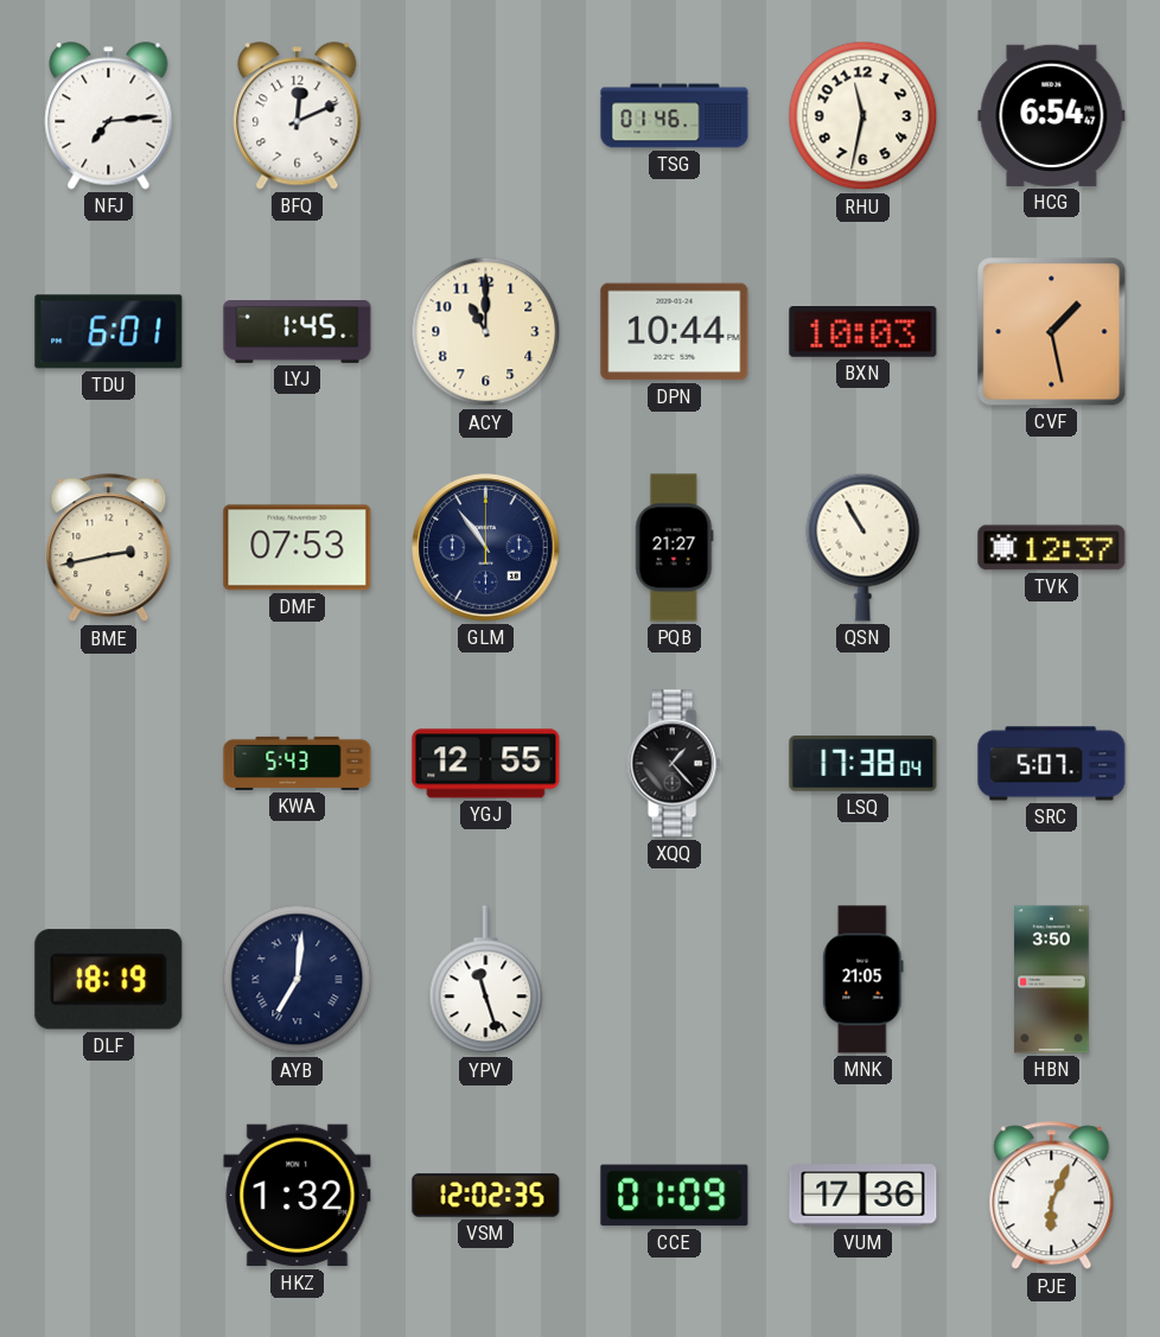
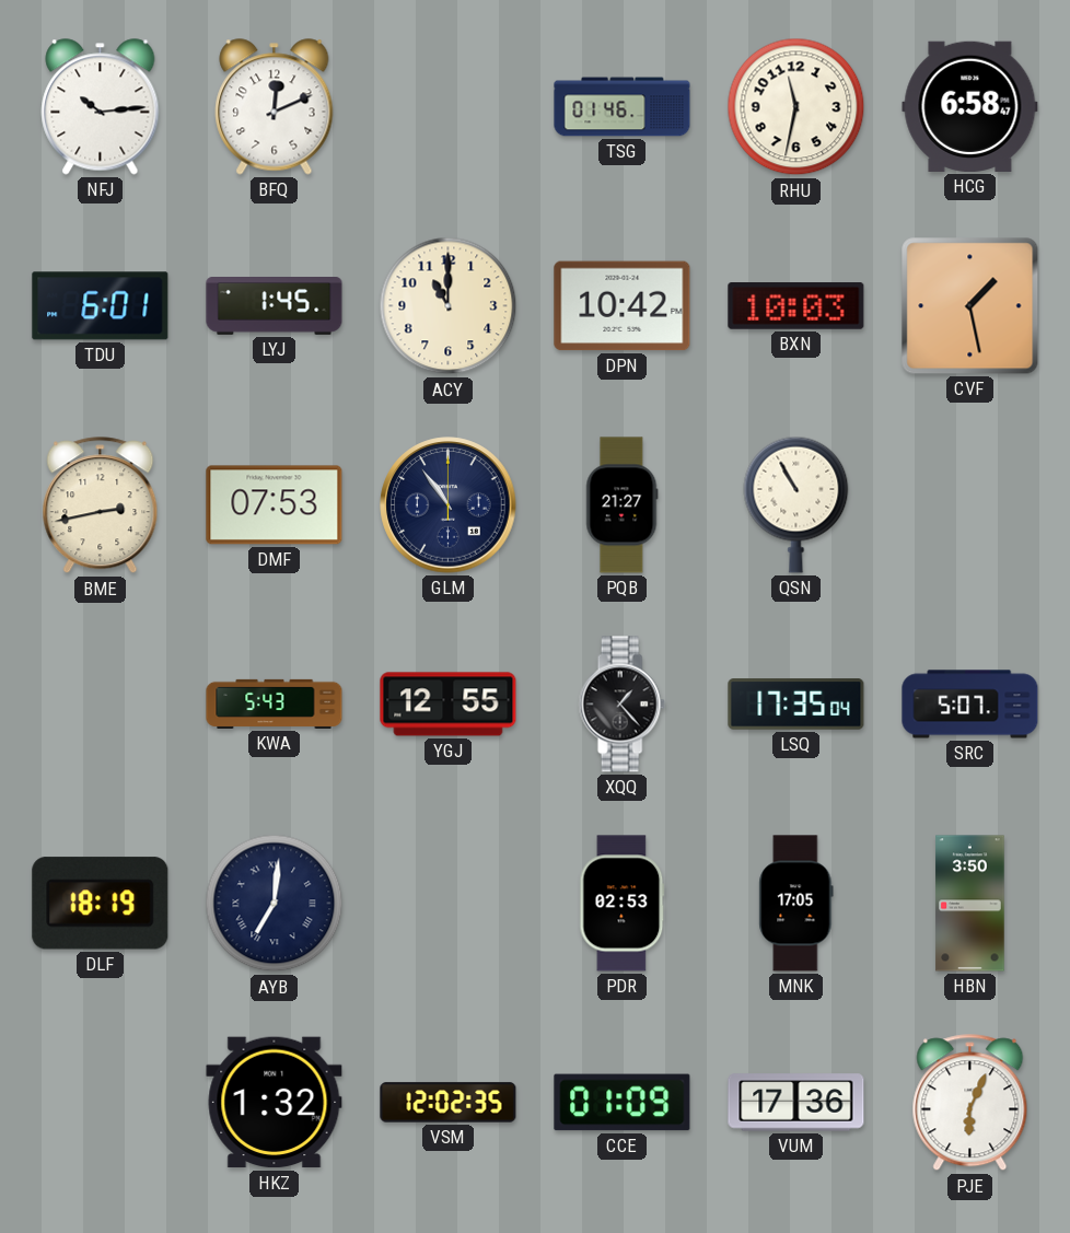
NFJ: 7:14 -> 10:14
HCG: 6:54 -> 6:58
DPN: 10:44 -> 10:42
TVK: 12:37 -> none
LSQ: 17:38 -> 17:35
YPV: 11:27 -> none
PDR: none -> 02:53
MNK: 21:05 -> 17:05
